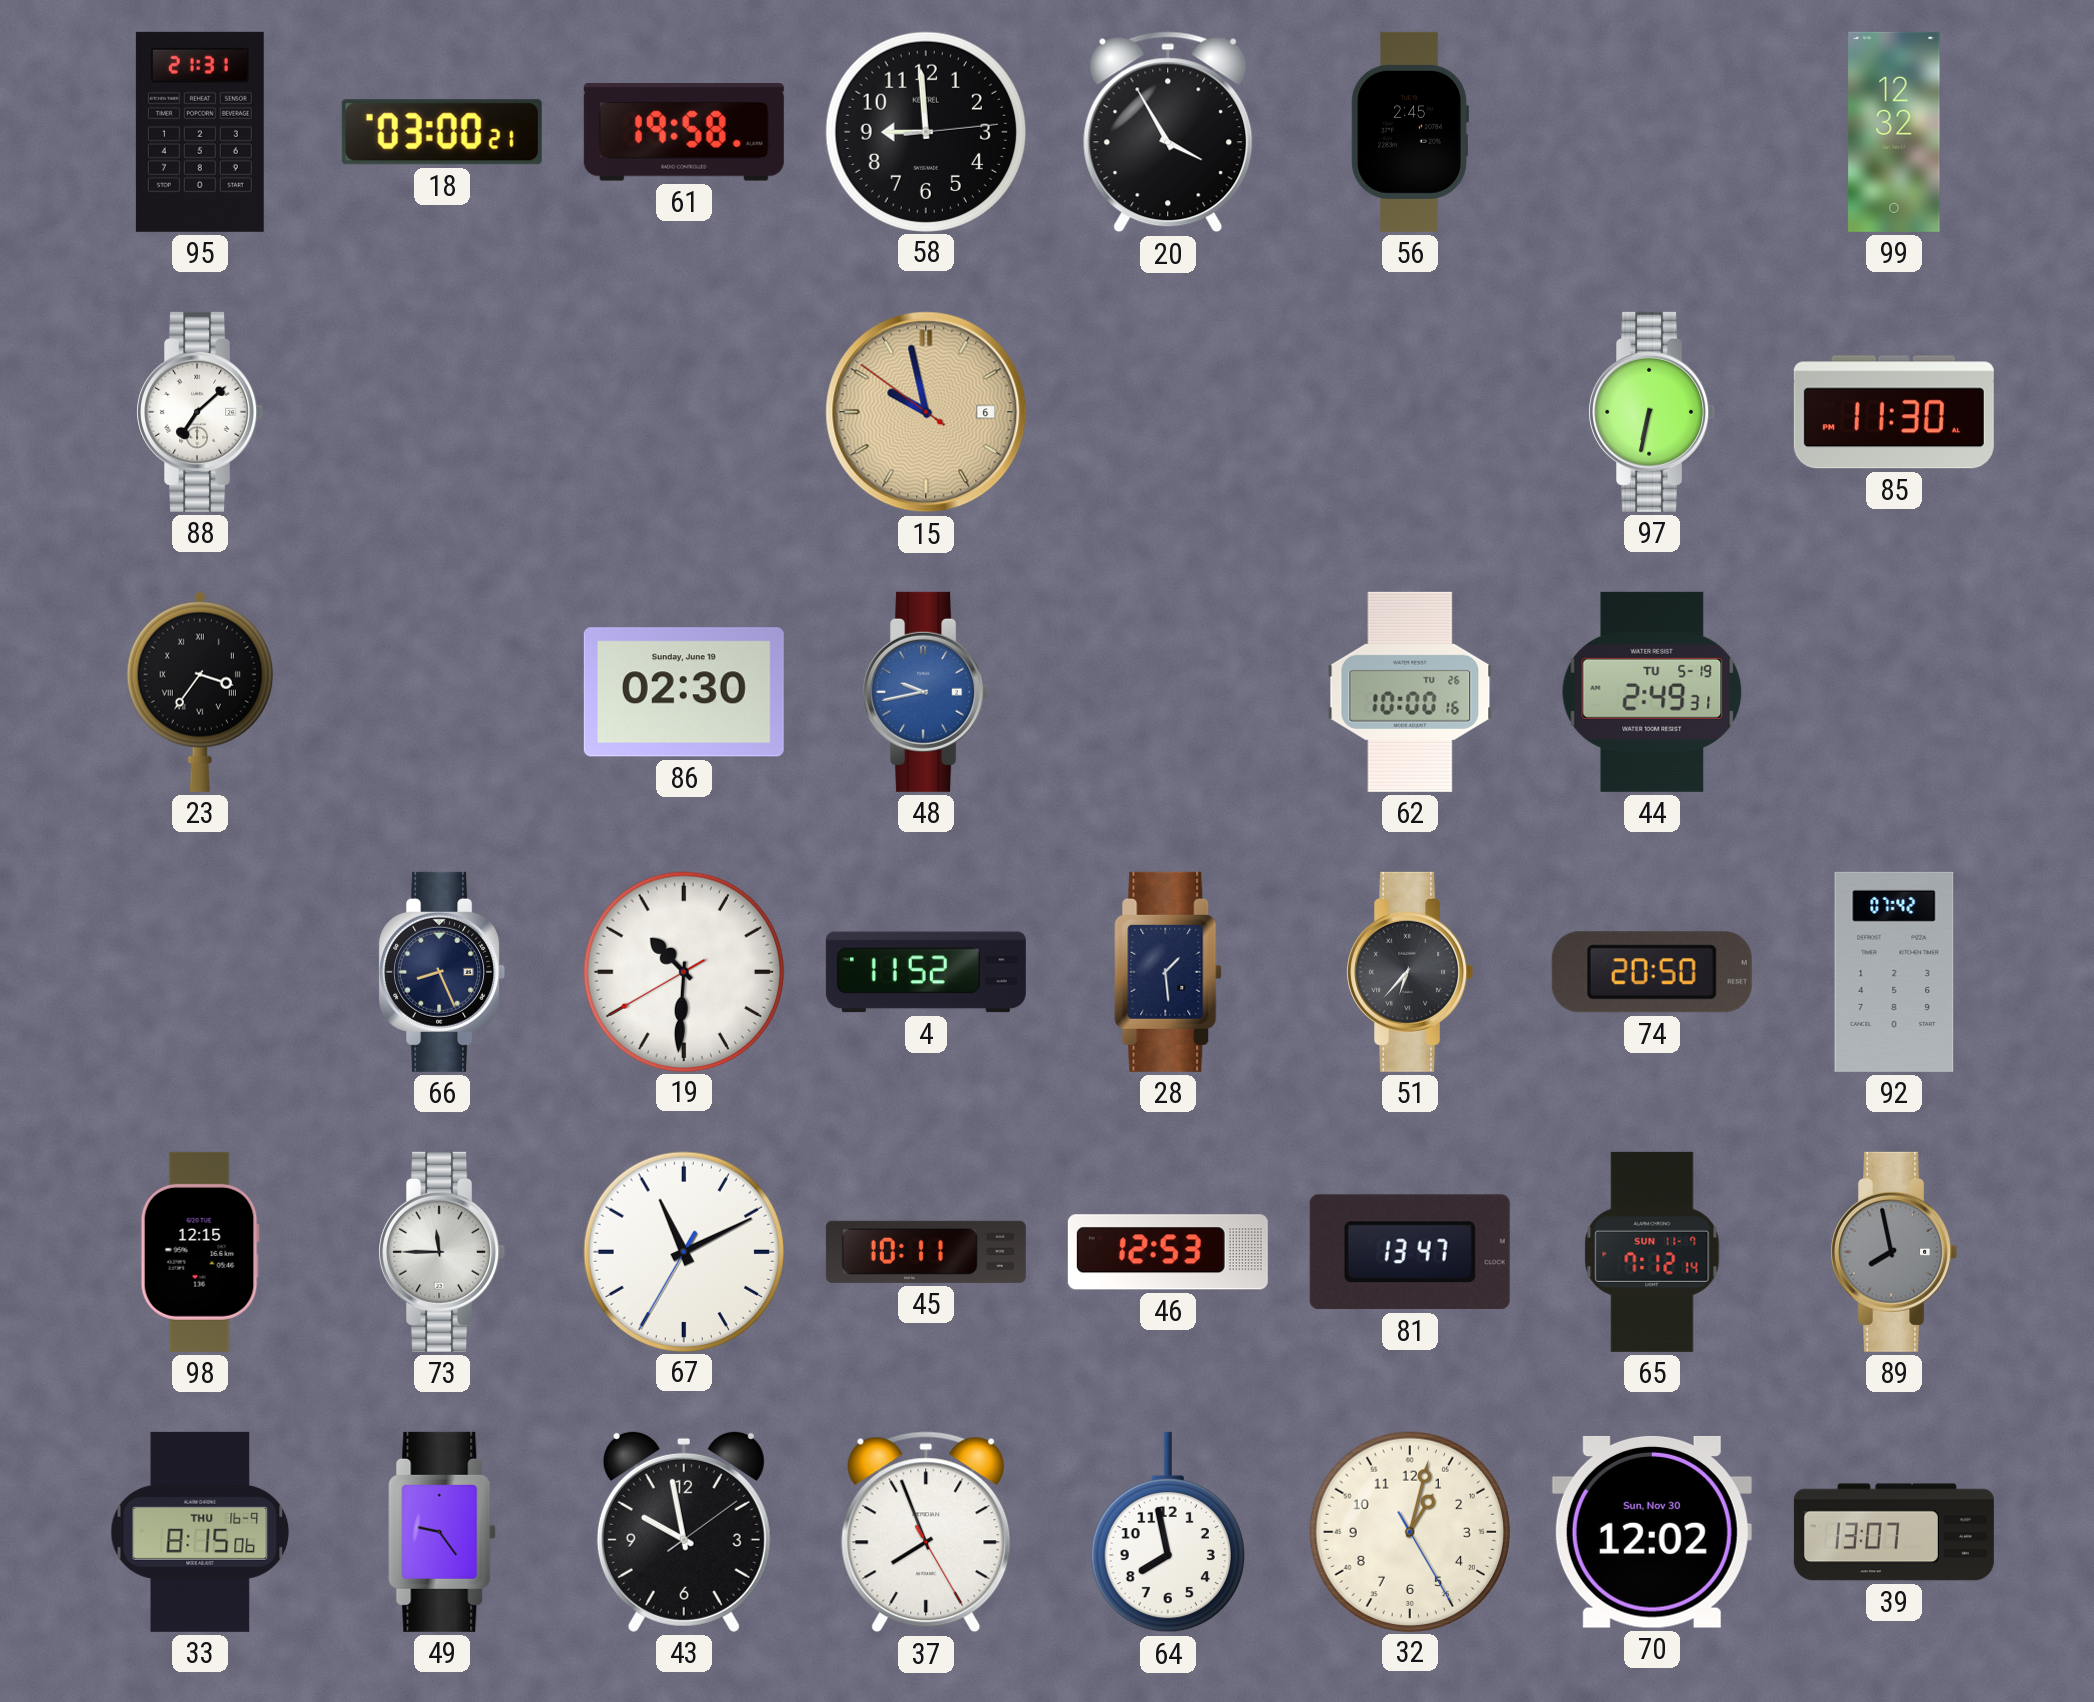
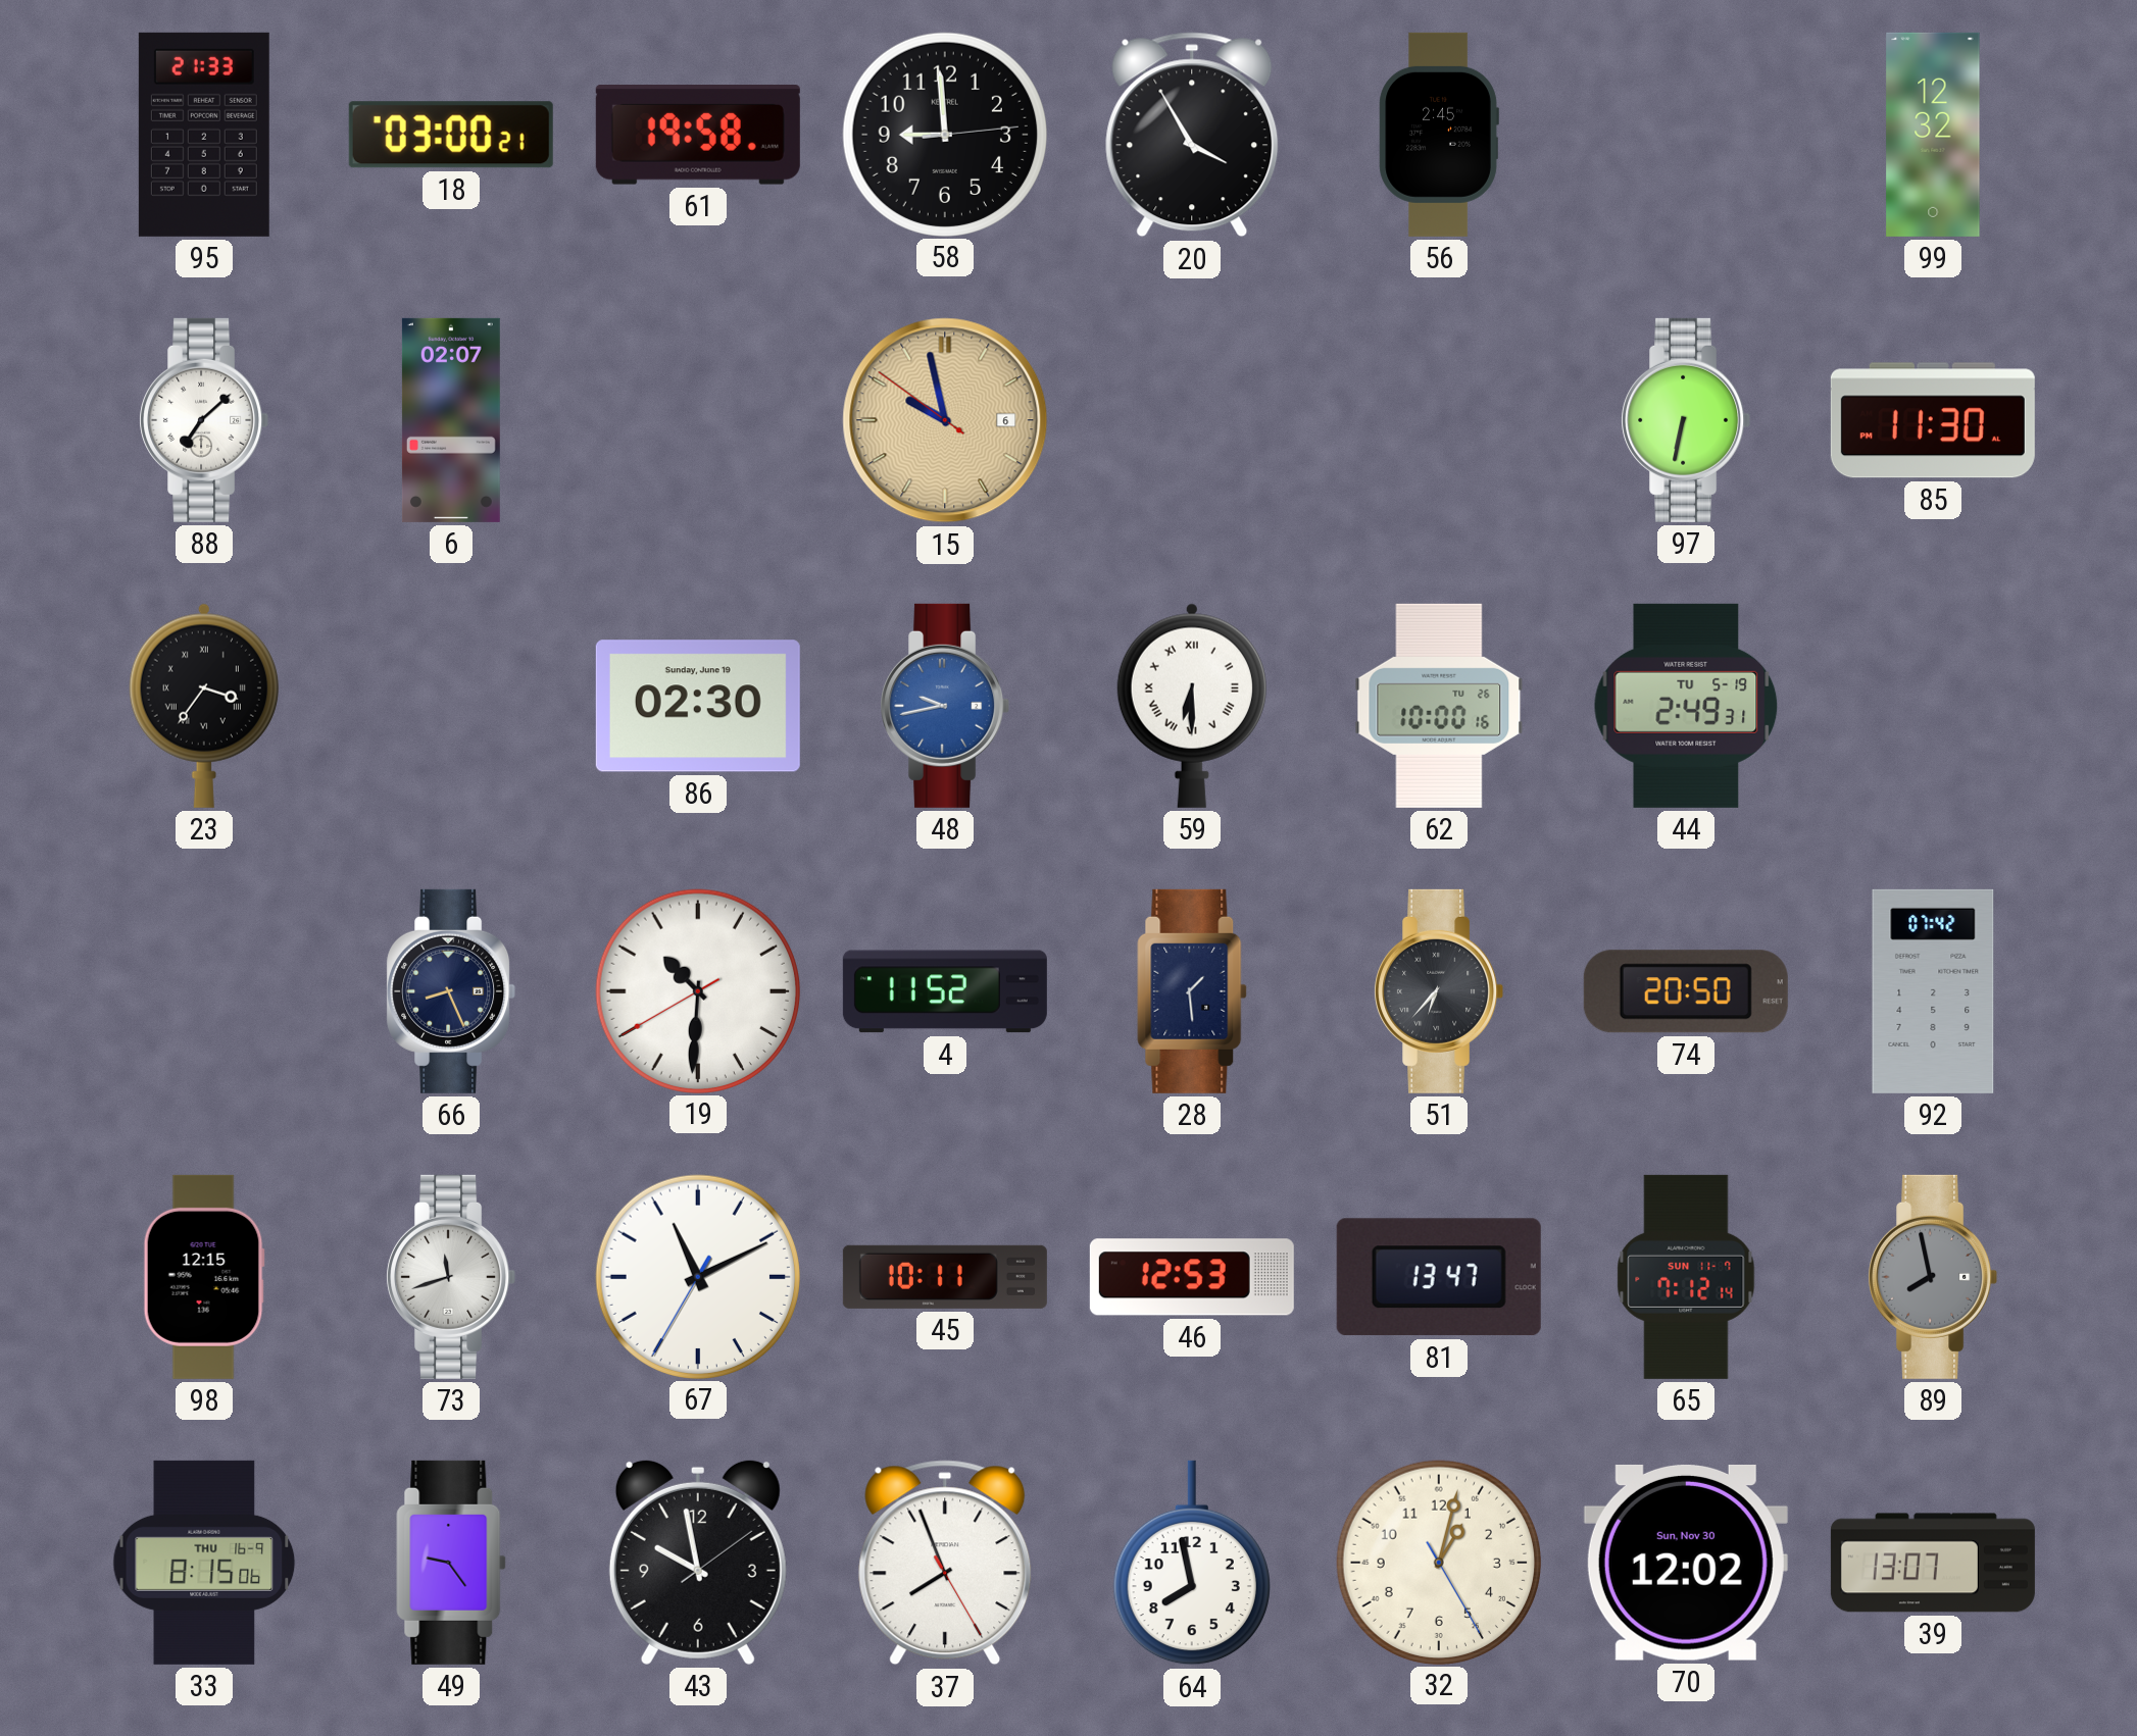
95: 21:31 -> 21:33
6: none -> 02:07
59: none -> 6:30
73: 11:45 -> 11:42
